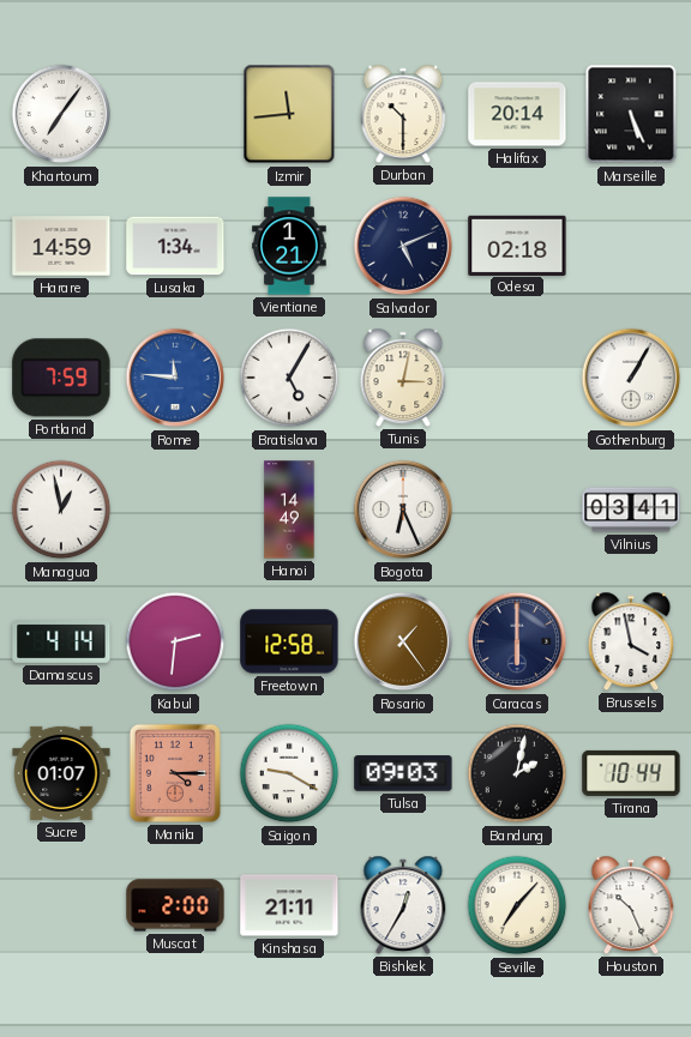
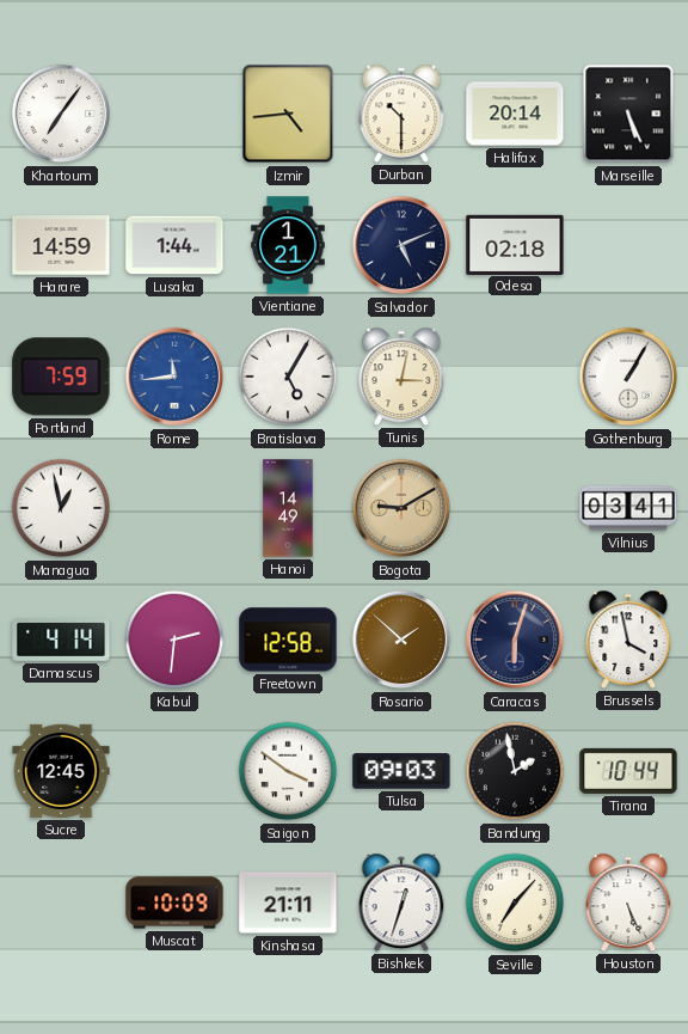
Izmir: 11:44 -> 4:44
Lusaka: 1:34 -> 1:44
Rome: 11:46 -> 11:44
Bogota: 6:26 -> 9:10
Bogota dial: white -> champagne
Rosario: 1:24 -> 1:52
Caracas: 6:00 -> 6:03
Sucre: 01:07 -> 12:45
Manila: 4:15 -> none
Saigon: 9:20 -> 3:51
Bandung: 2:02 -> 1:58
Muscat: 2:00 -> 10:09
Bishkek: 12:35 -> 12:33
Houston: 10:26 -> 5:26
